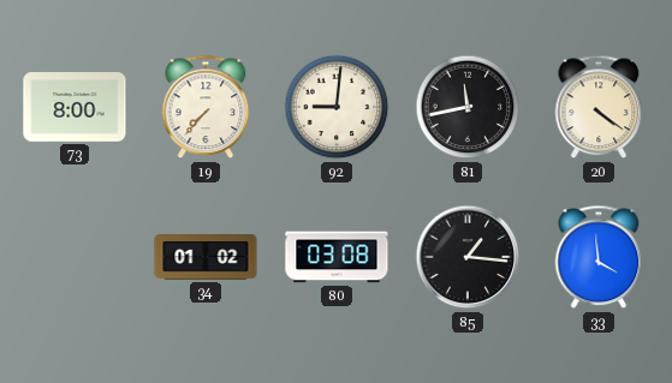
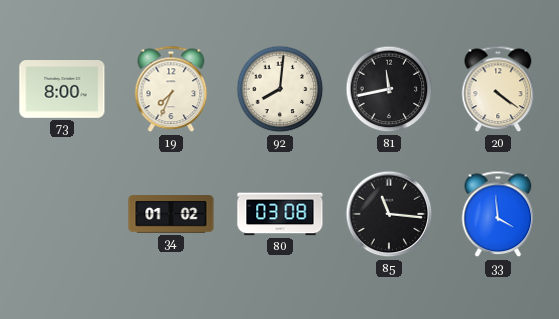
19: 7:37 -> 7:34
92: 9:01 -> 8:01
85: 1:16 -> 11:16
